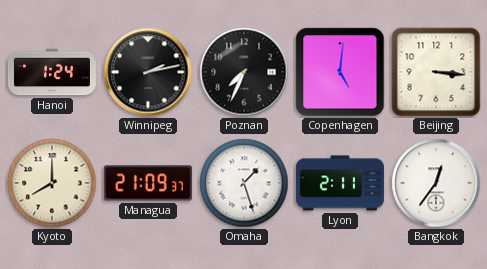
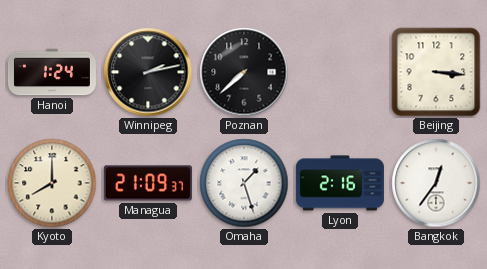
Poznan: 7:34 -> 7:38
Copenhagen: 5:01 -> none
Lyon: 2:11 -> 2:16
